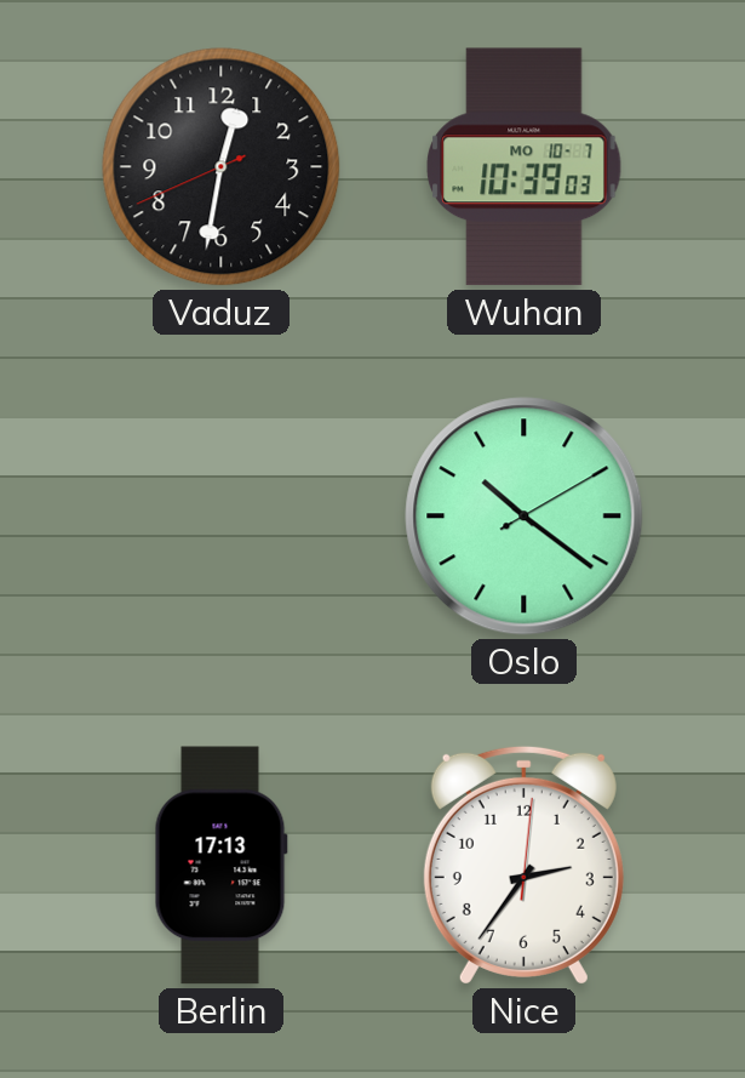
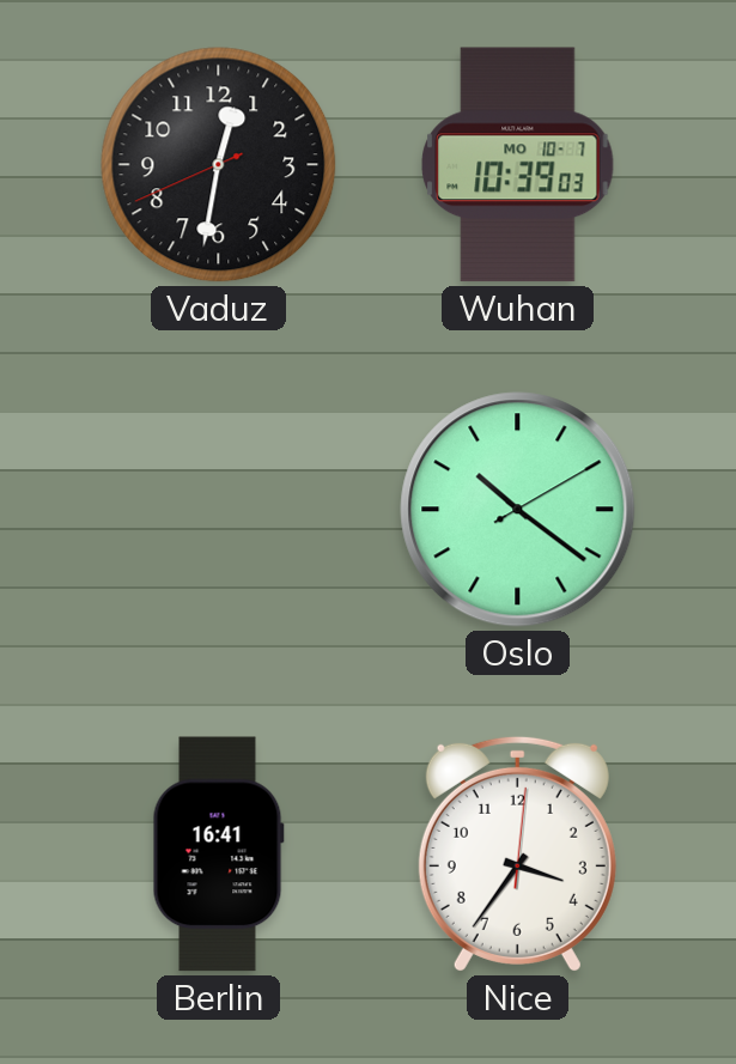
Berlin: 17:13 -> 16:41
Nice: 2:36 -> 3:36
